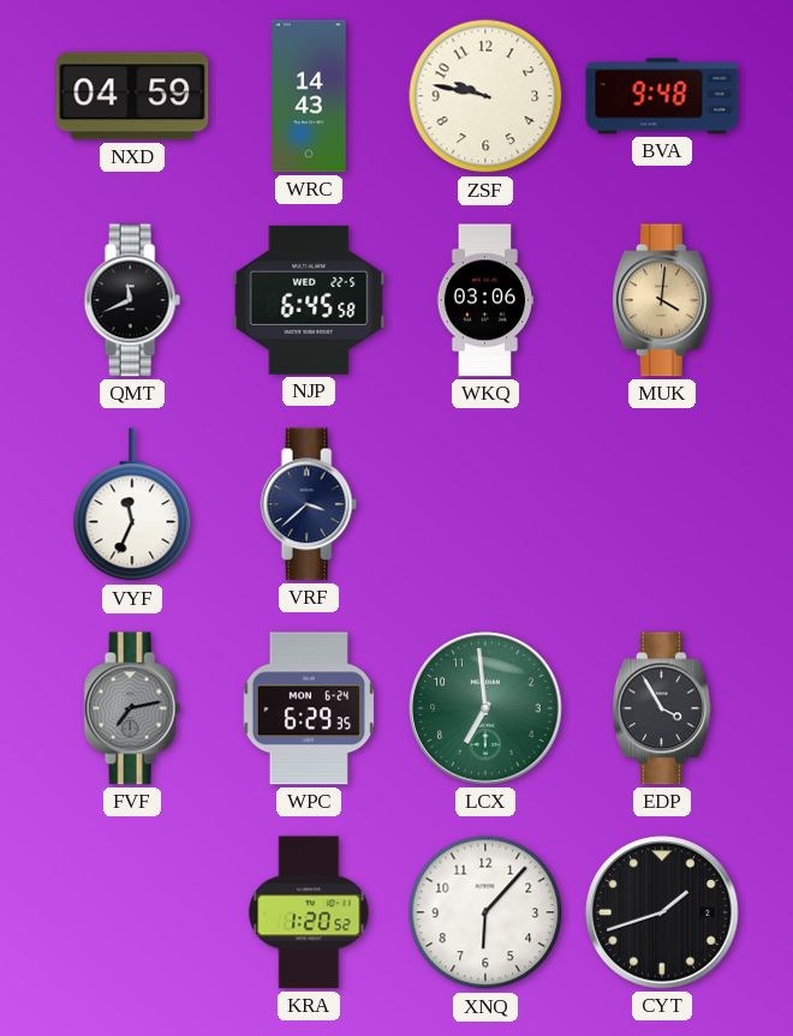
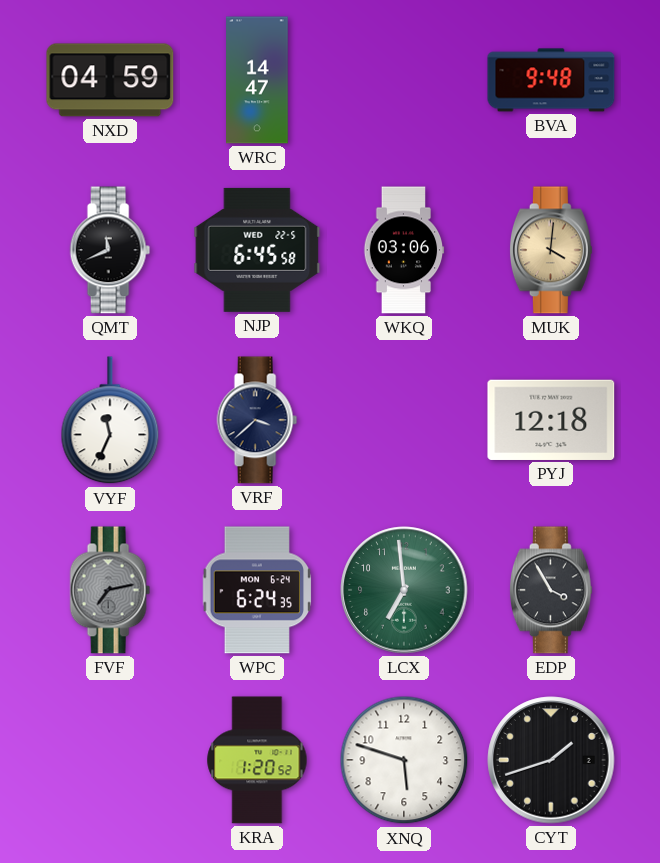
WRC: 14:43 -> 14:47
ZSF: 9:47 -> none
PYJ: none -> 12:18
WPC: 6:29 -> 6:24
XNQ: 6:07 -> 5:48
